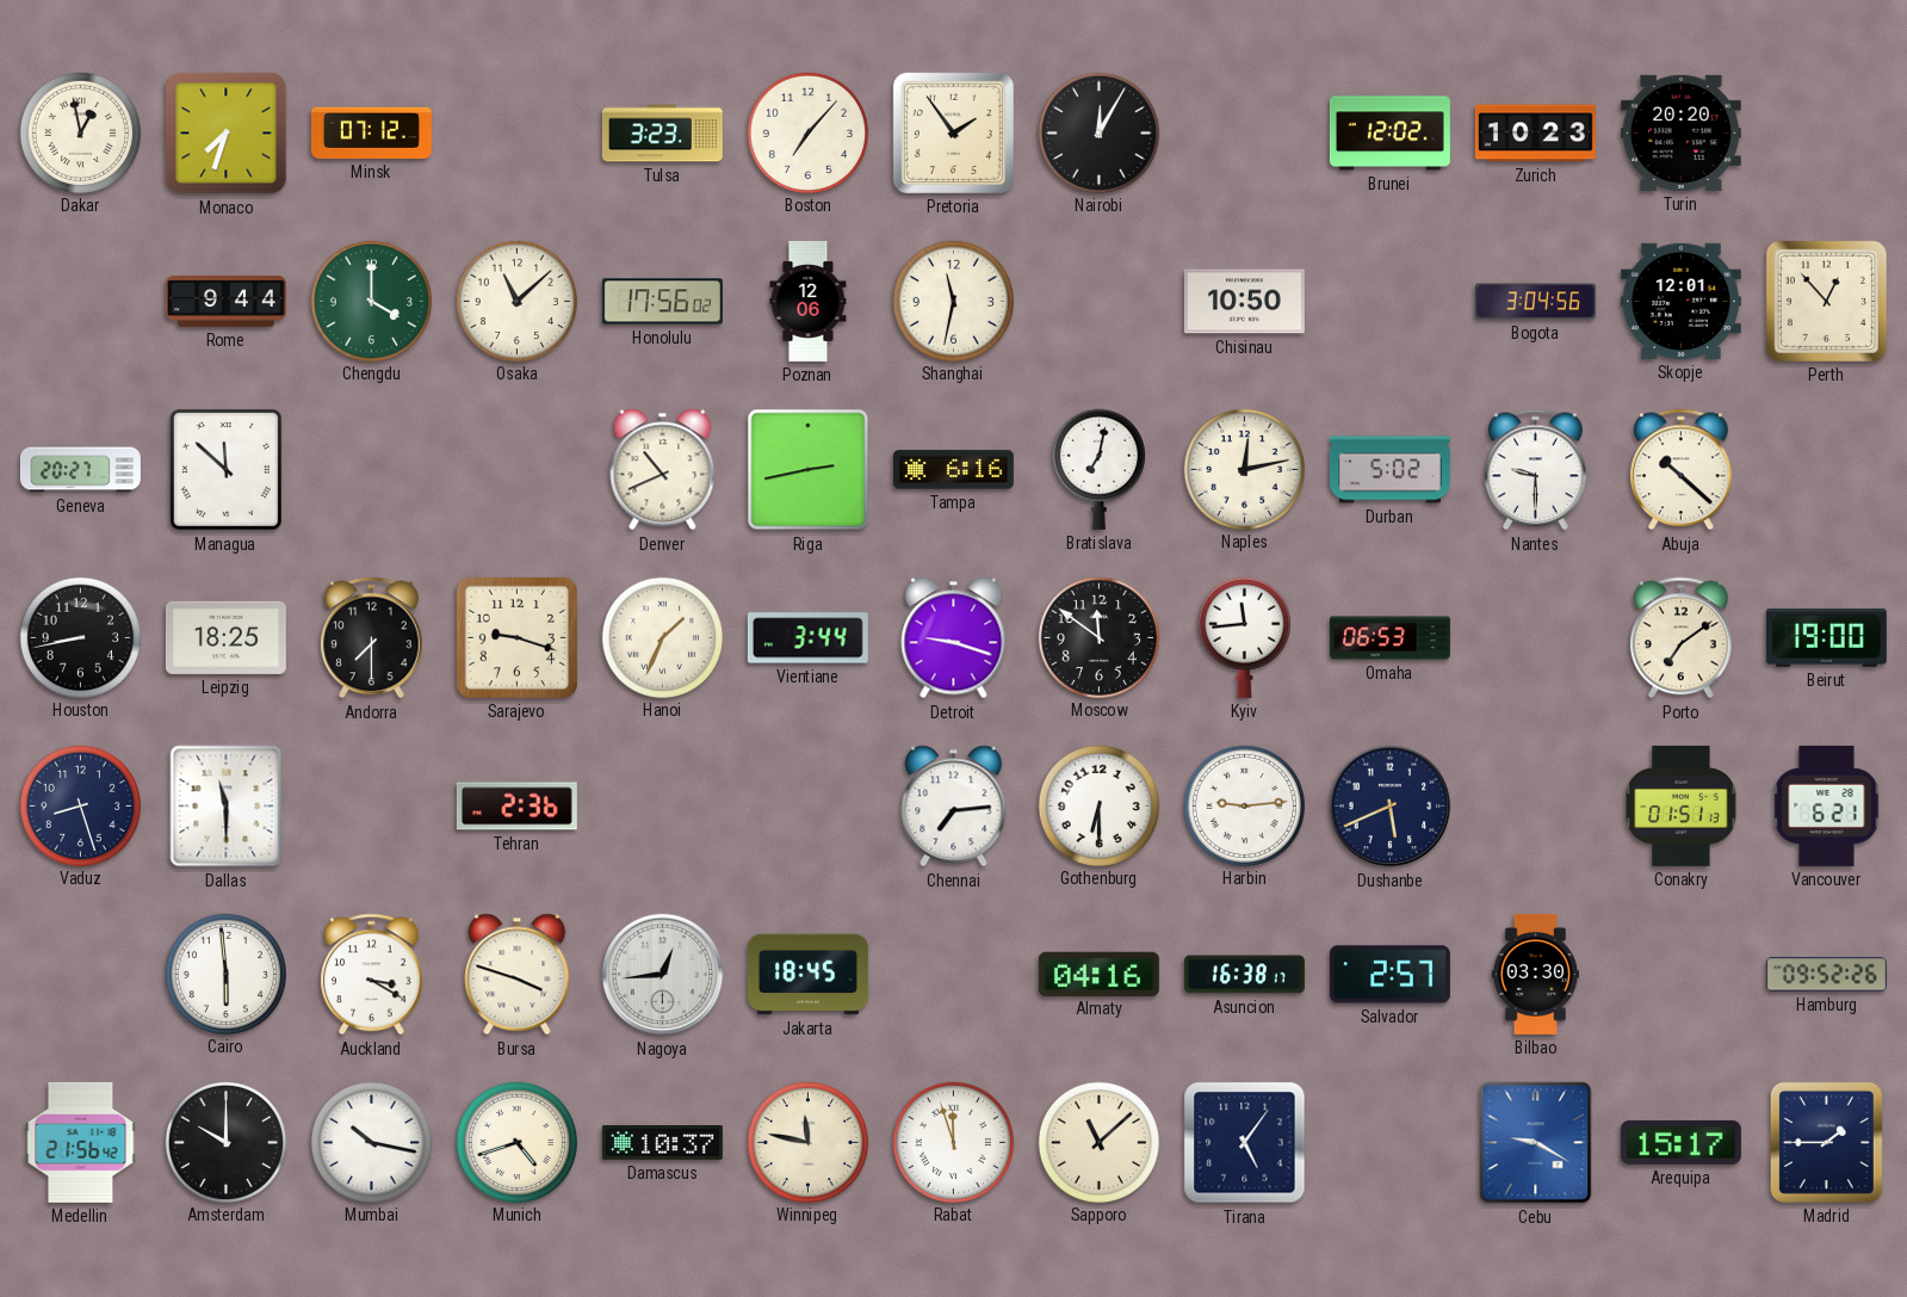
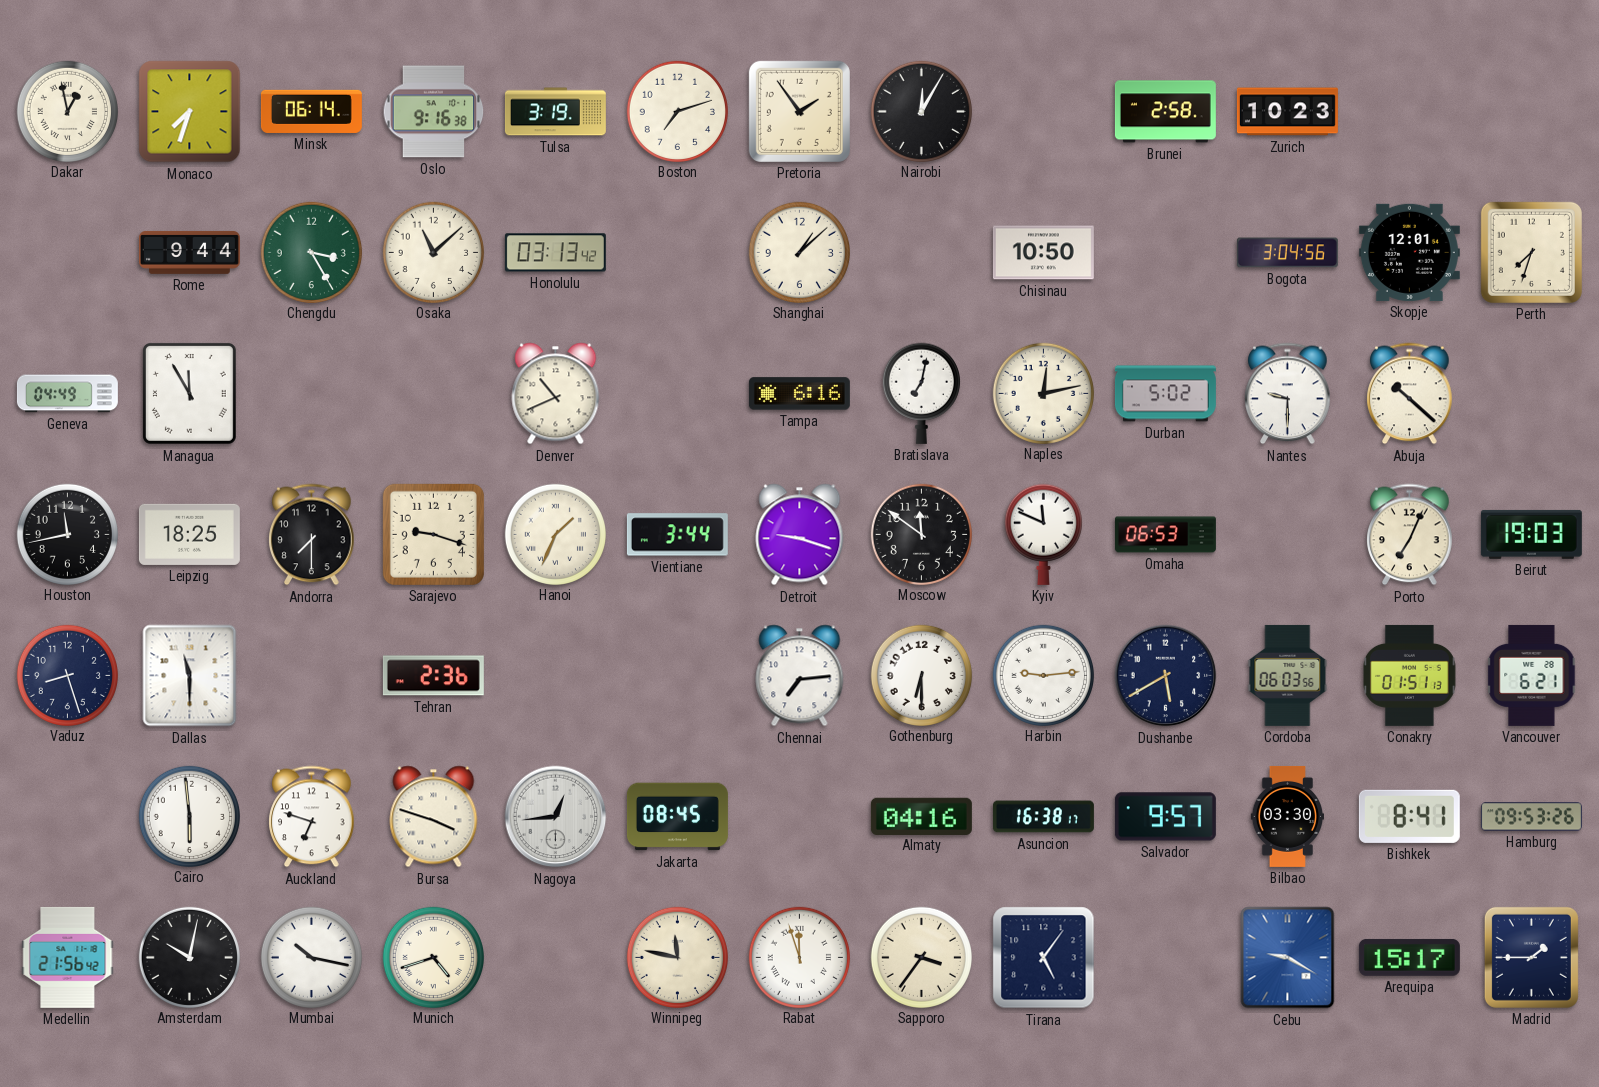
Minsk: 07:12 -> 06:14
Oslo: none -> 9:16
Tulsa: 3:23 -> 3:19
Boston: 7:07 -> 7:12
Brunei: 12:02 -> 2:58
Turin: 20:20 -> none
Chengdu: 4:00 -> 3:25
Honolulu: 17:56 -> 03:13
Poznan: 12:06 -> none
Shanghai: 11:32 -> 1:08
Perth: 12:53 -> 7:33
Geneva: 20:27 -> 04:49
Managua: 11:52 -> 11:55
Riga: 2:43 -> none
Houston: 8:43 -> 11:43
Kyiv: 11:44 -> 11:49
Porto: 7:09 -> 7:04
Beirut: 19:00 -> 19:03
Dushanbe: 5:41 -> 5:40
Cordoba: none -> 06:03
Auckland: 3:20 -> 6:48
Jakarta: 18:45 -> 08:45
Salvador: 2:57 -> 9:57
Bishkek: none -> 8:41
Hamburg: 09:52 -> 09:53
Amsterdam: 10:00 -> 10:02
Damascus: 10:37 -> none
Sapporo: 11:08 -> 3:36
